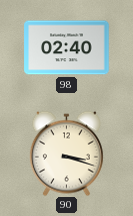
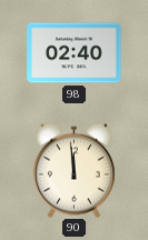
90: 3:18 -> 11:59
